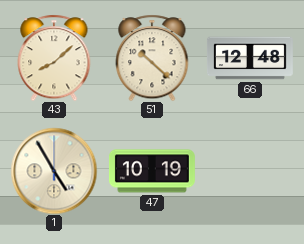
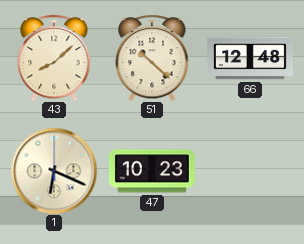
1: 4:55 -> 6:19
47: 10:19 -> 10:23
